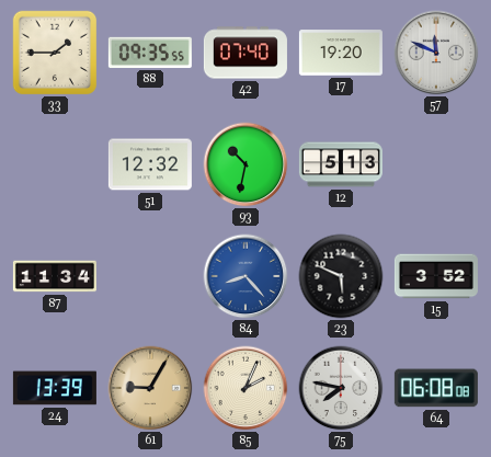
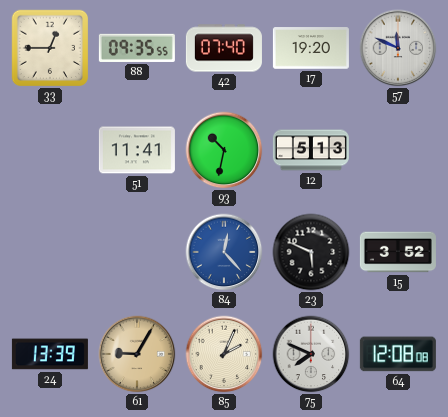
33: 1:45 -> 12:45
51: 12:32 -> 11:41
87: 11:34 -> none
84: 8:23 -> 12:23
75: 7:47 -> 7:49
64: 06:08 -> 12:08
